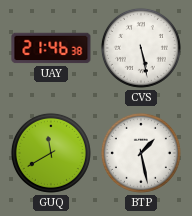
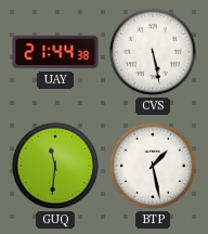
UAY: 21:46 -> 21:44
GUQ: 11:40 -> 11:31
